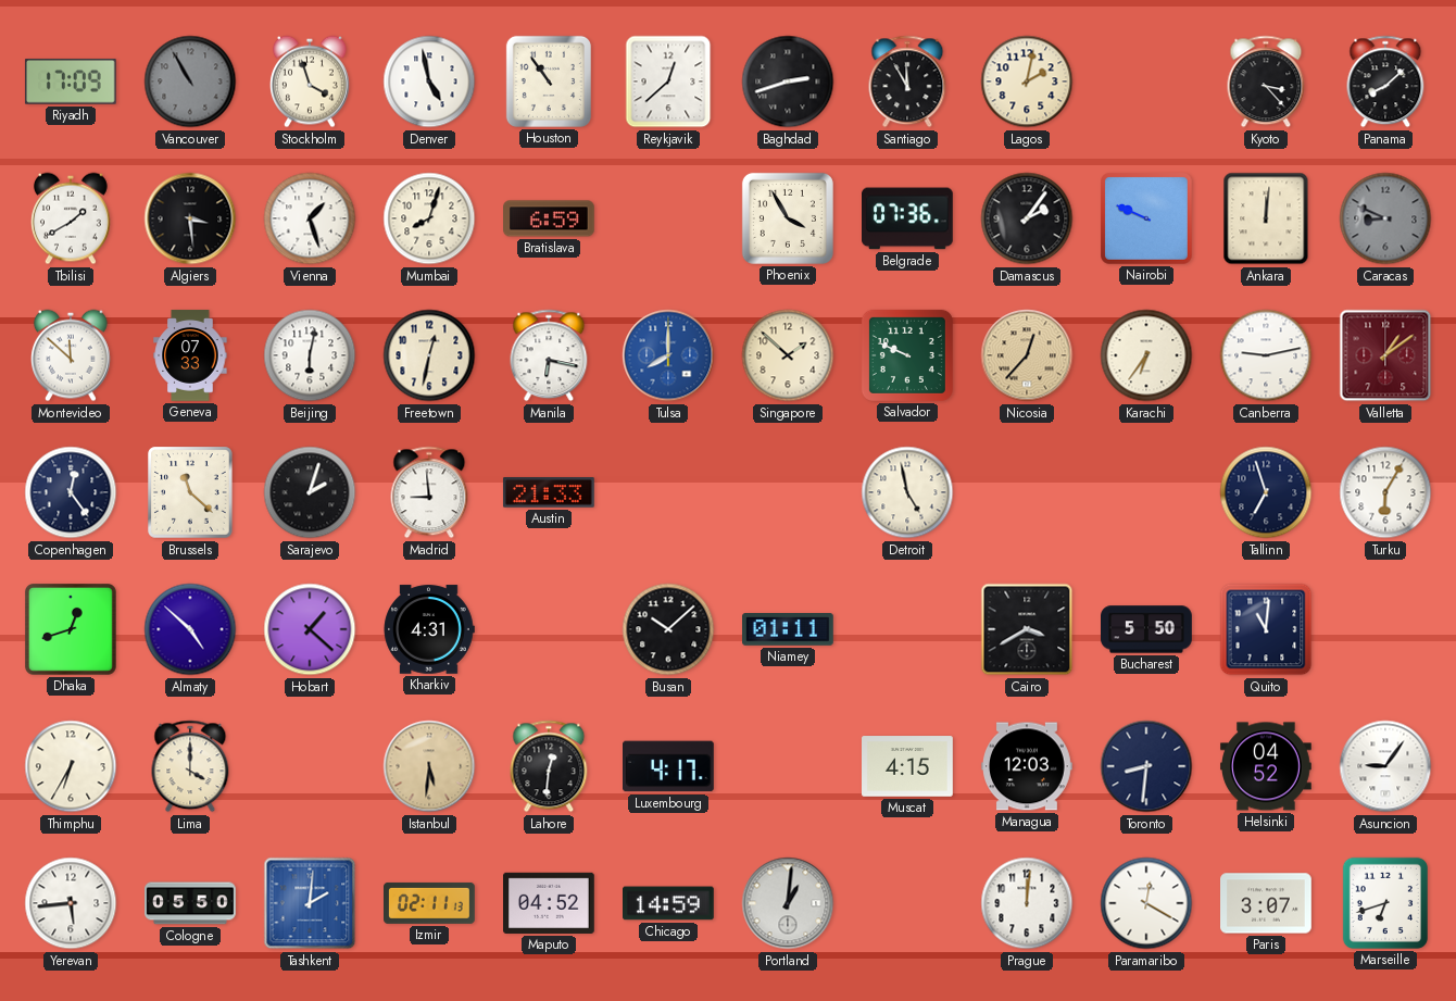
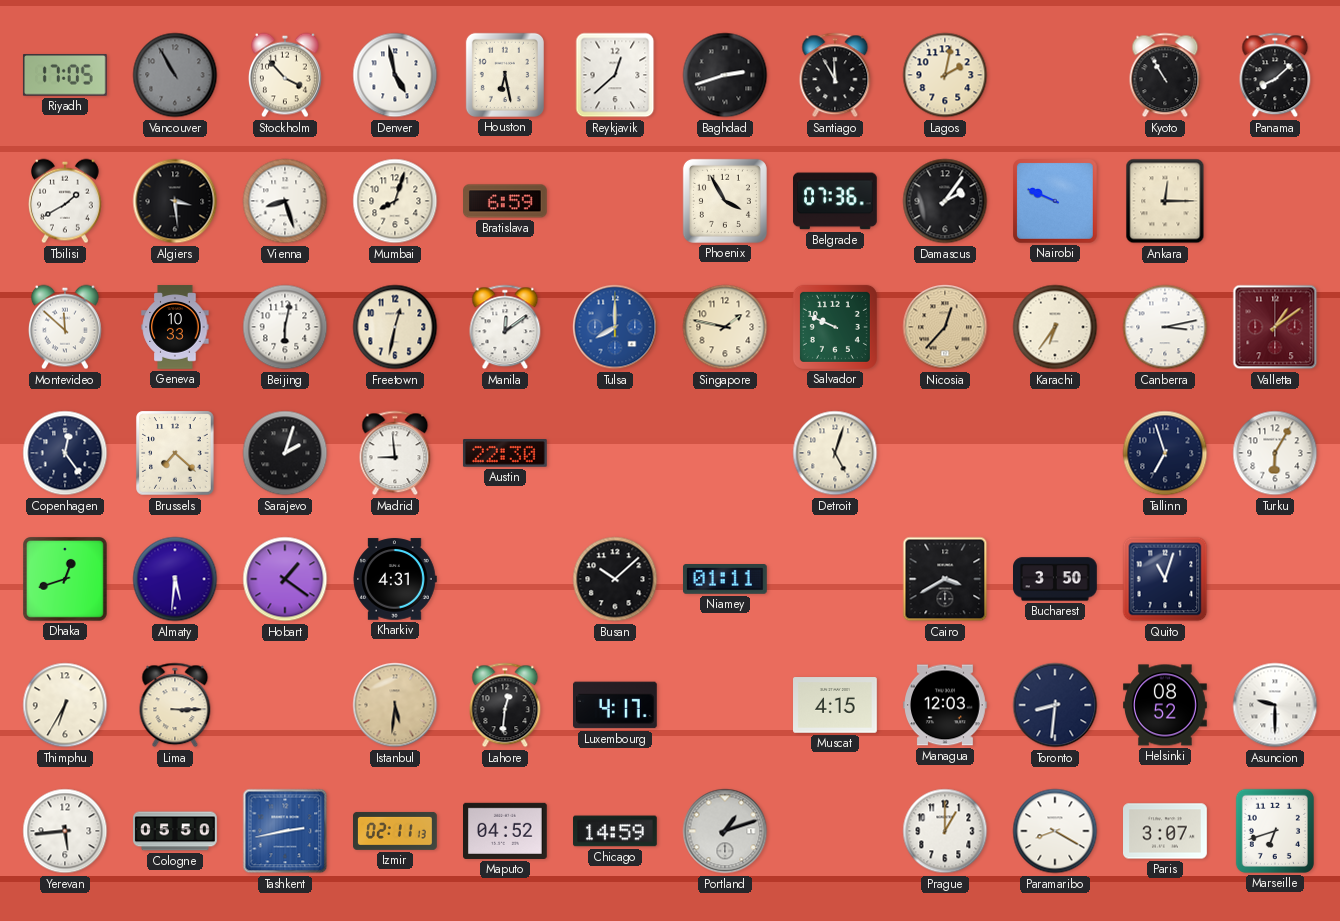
Riyadh: 17:09 -> 17:05
Stockholm: 3:57 -> 3:53
Houston: 10:54 -> 6:28
Kyoto: 3:23 -> 10:55
Vienna: 1:27 -> 8:27
Ankara: 12:01 -> 12:15
Caracas: 8:49 -> none
Geneva: 07:33 -> 10:33
Manila: 6:17 -> 12:09
Singapore: 1:52 -> 1:47
Canberra: 9:13 -> 3:13
Brussels: 11:22 -> 7:22
Austin: 21:33 -> 22:30
Detroit: 4:58 -> 5:03
Almaty: 4:52 -> 5:31
Hobart: 1:22 -> 1:21
Bucharest: 5:50 -> 3:50
Quito: 11:01 -> 11:03
Lima: 4:00 -> 3:15
Helsinki: 04:52 -> 08:52
Asuncion: 9:06 -> 9:30
Tashkent: 2:01 -> 2:43
Portland: 1:01 -> 1:12
Prague: 12:01 -> 1:00
Paramaribo: 12:20 -> 8:20
